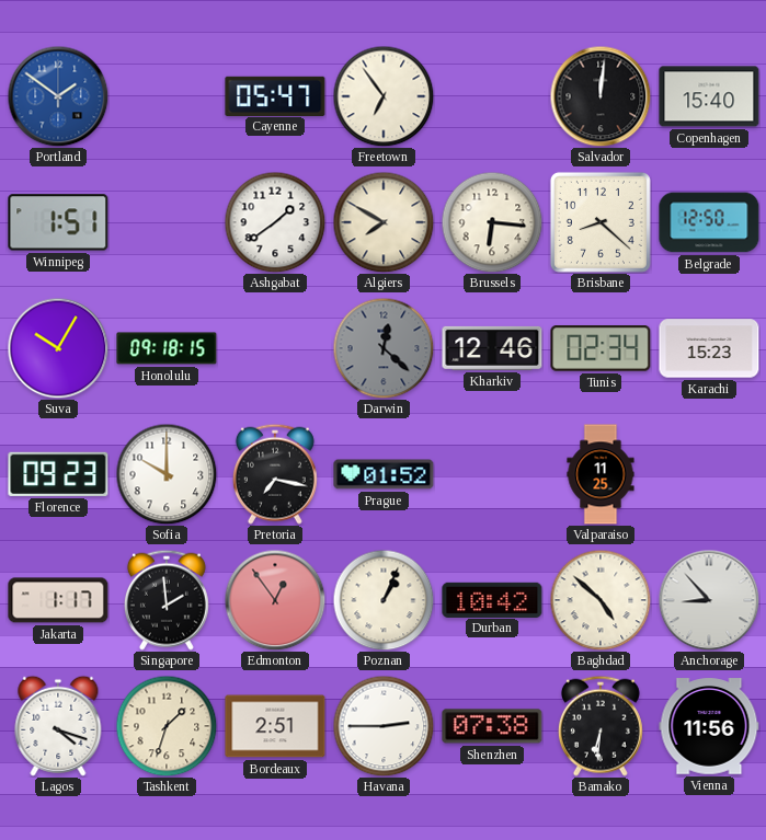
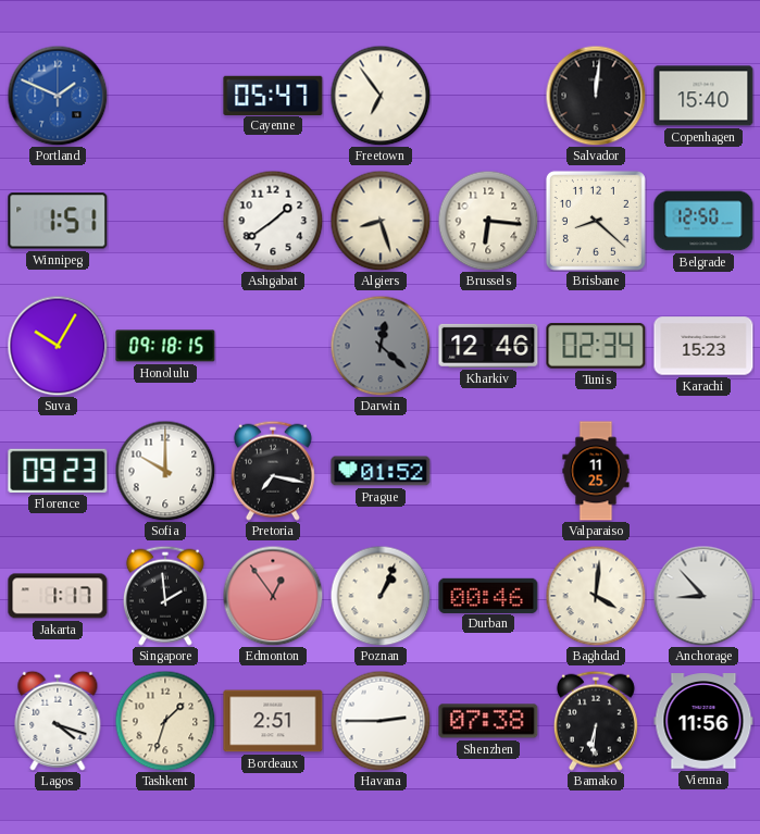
Portland: 1:51 -> 1:49
Algiers: 7:50 -> 8:27
Durban: 10:42 -> 00:46
Baghdad: 4:52 -> 4:01
